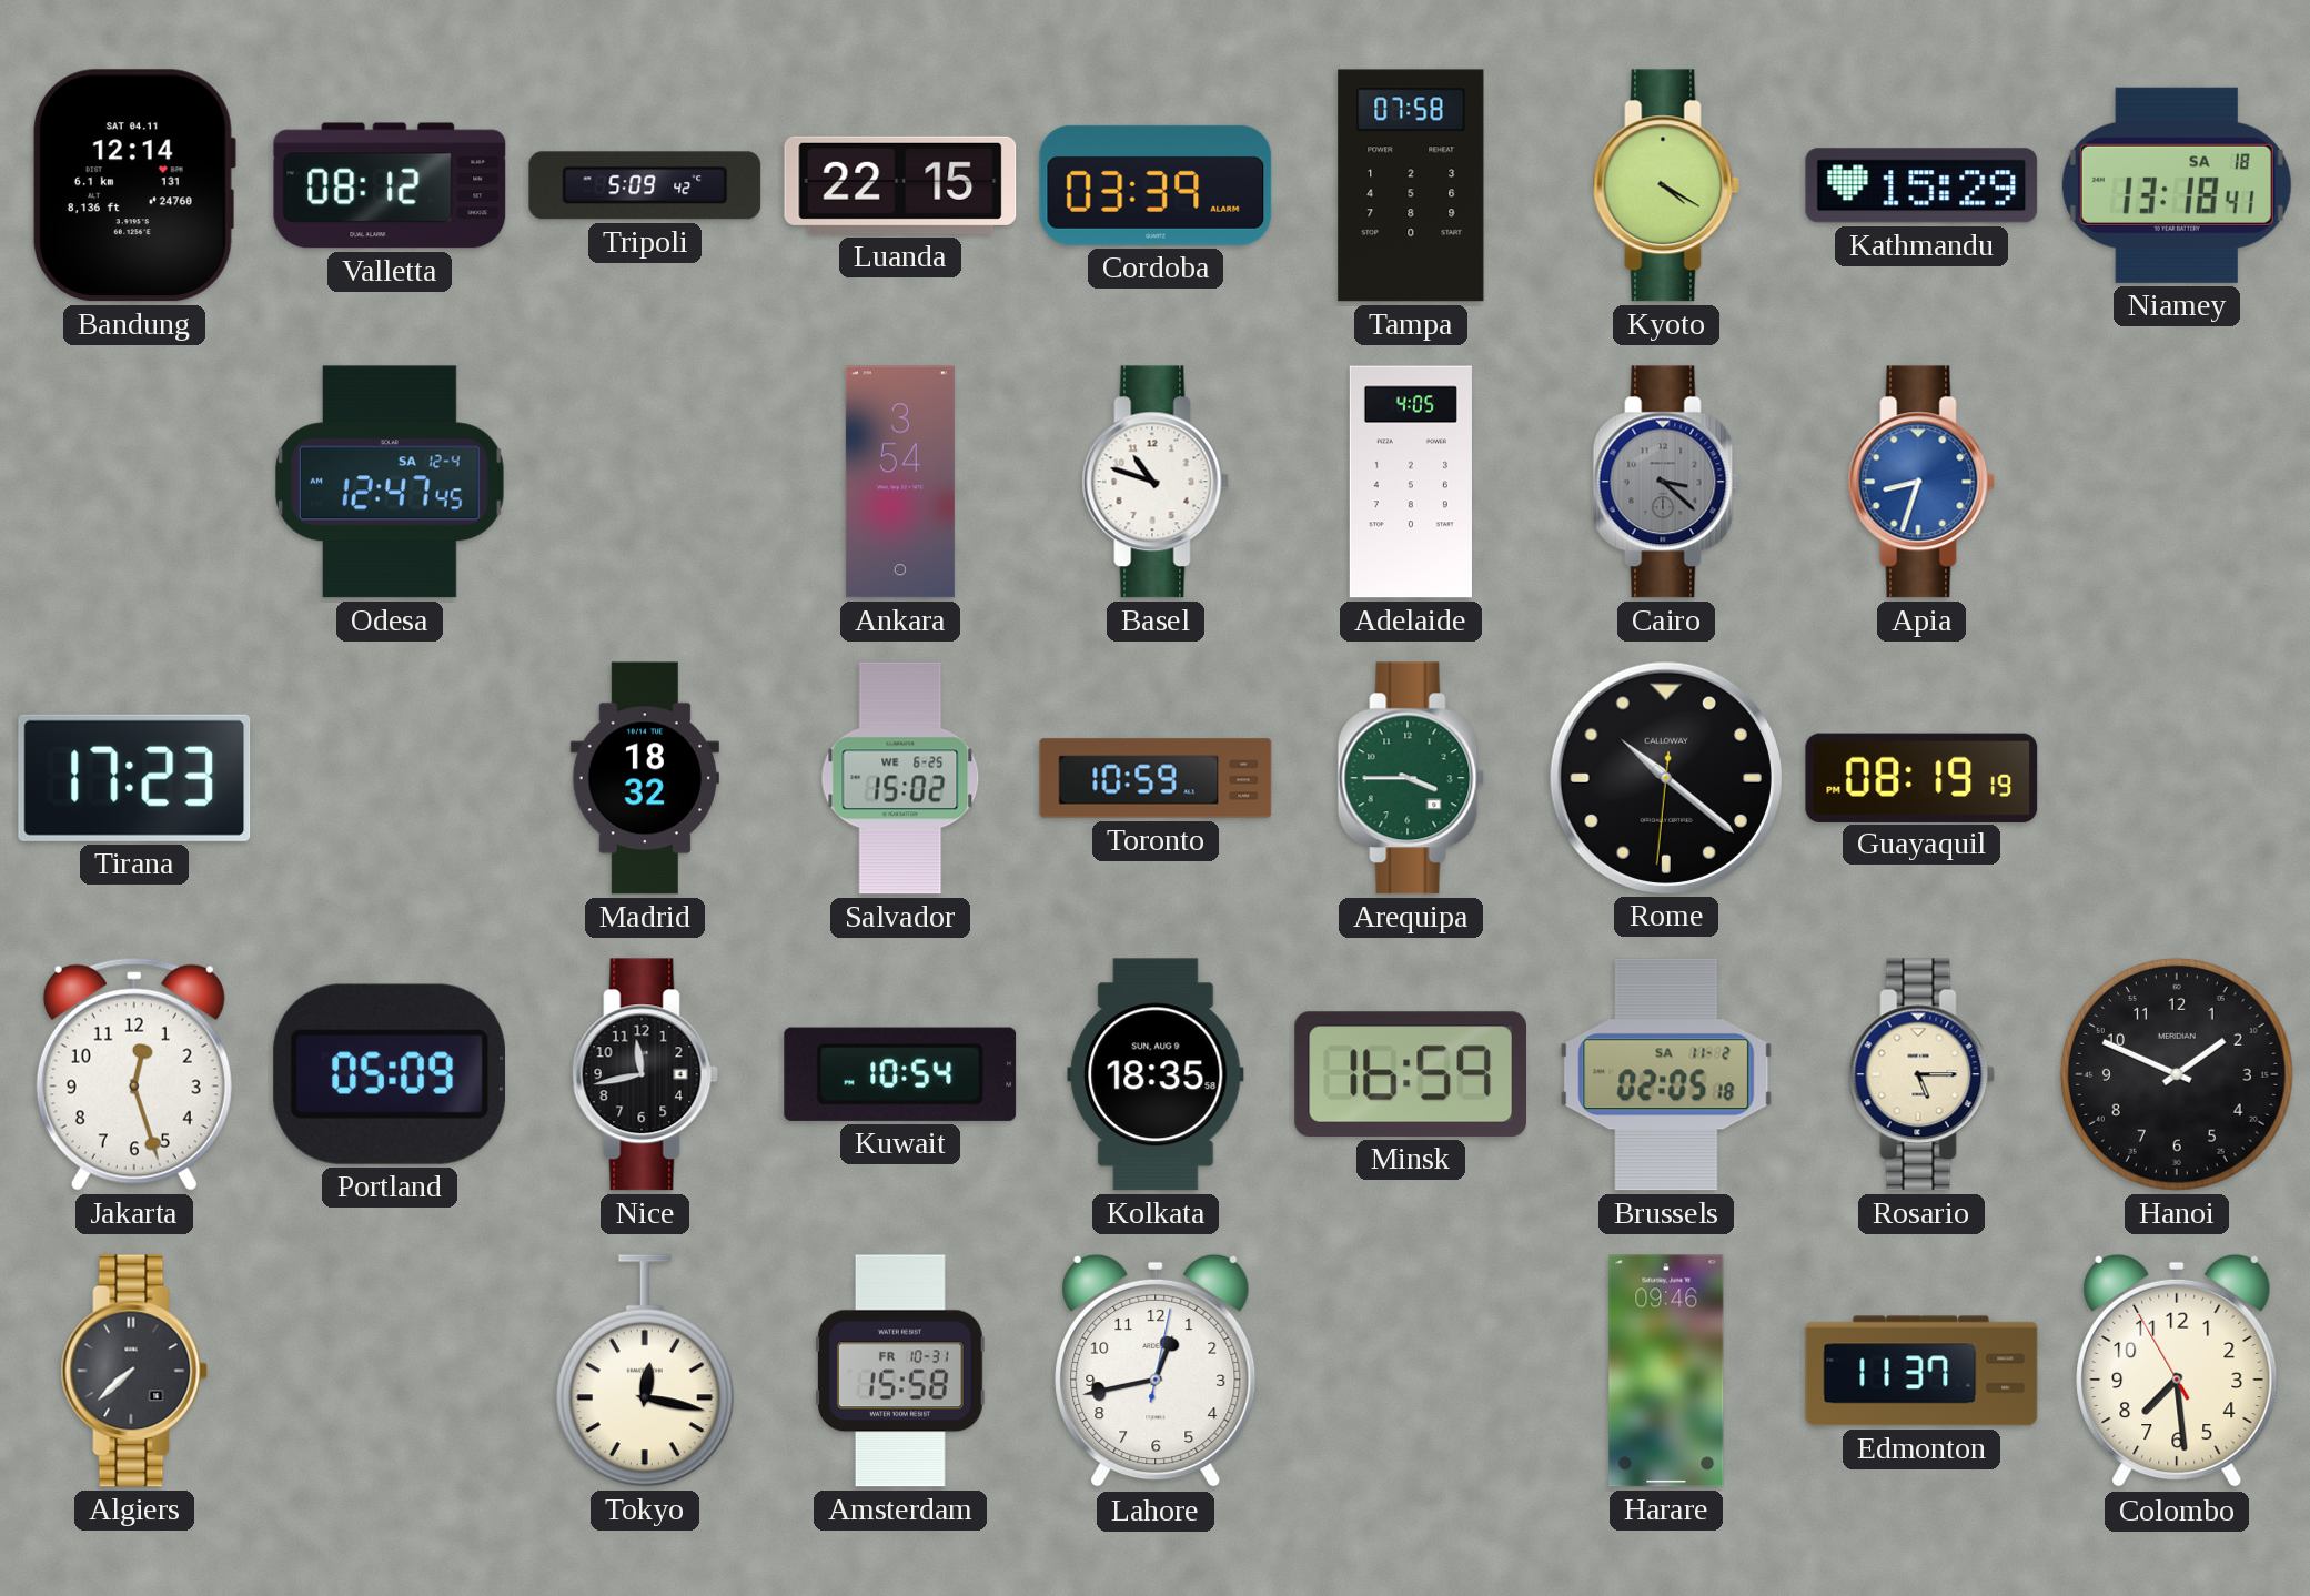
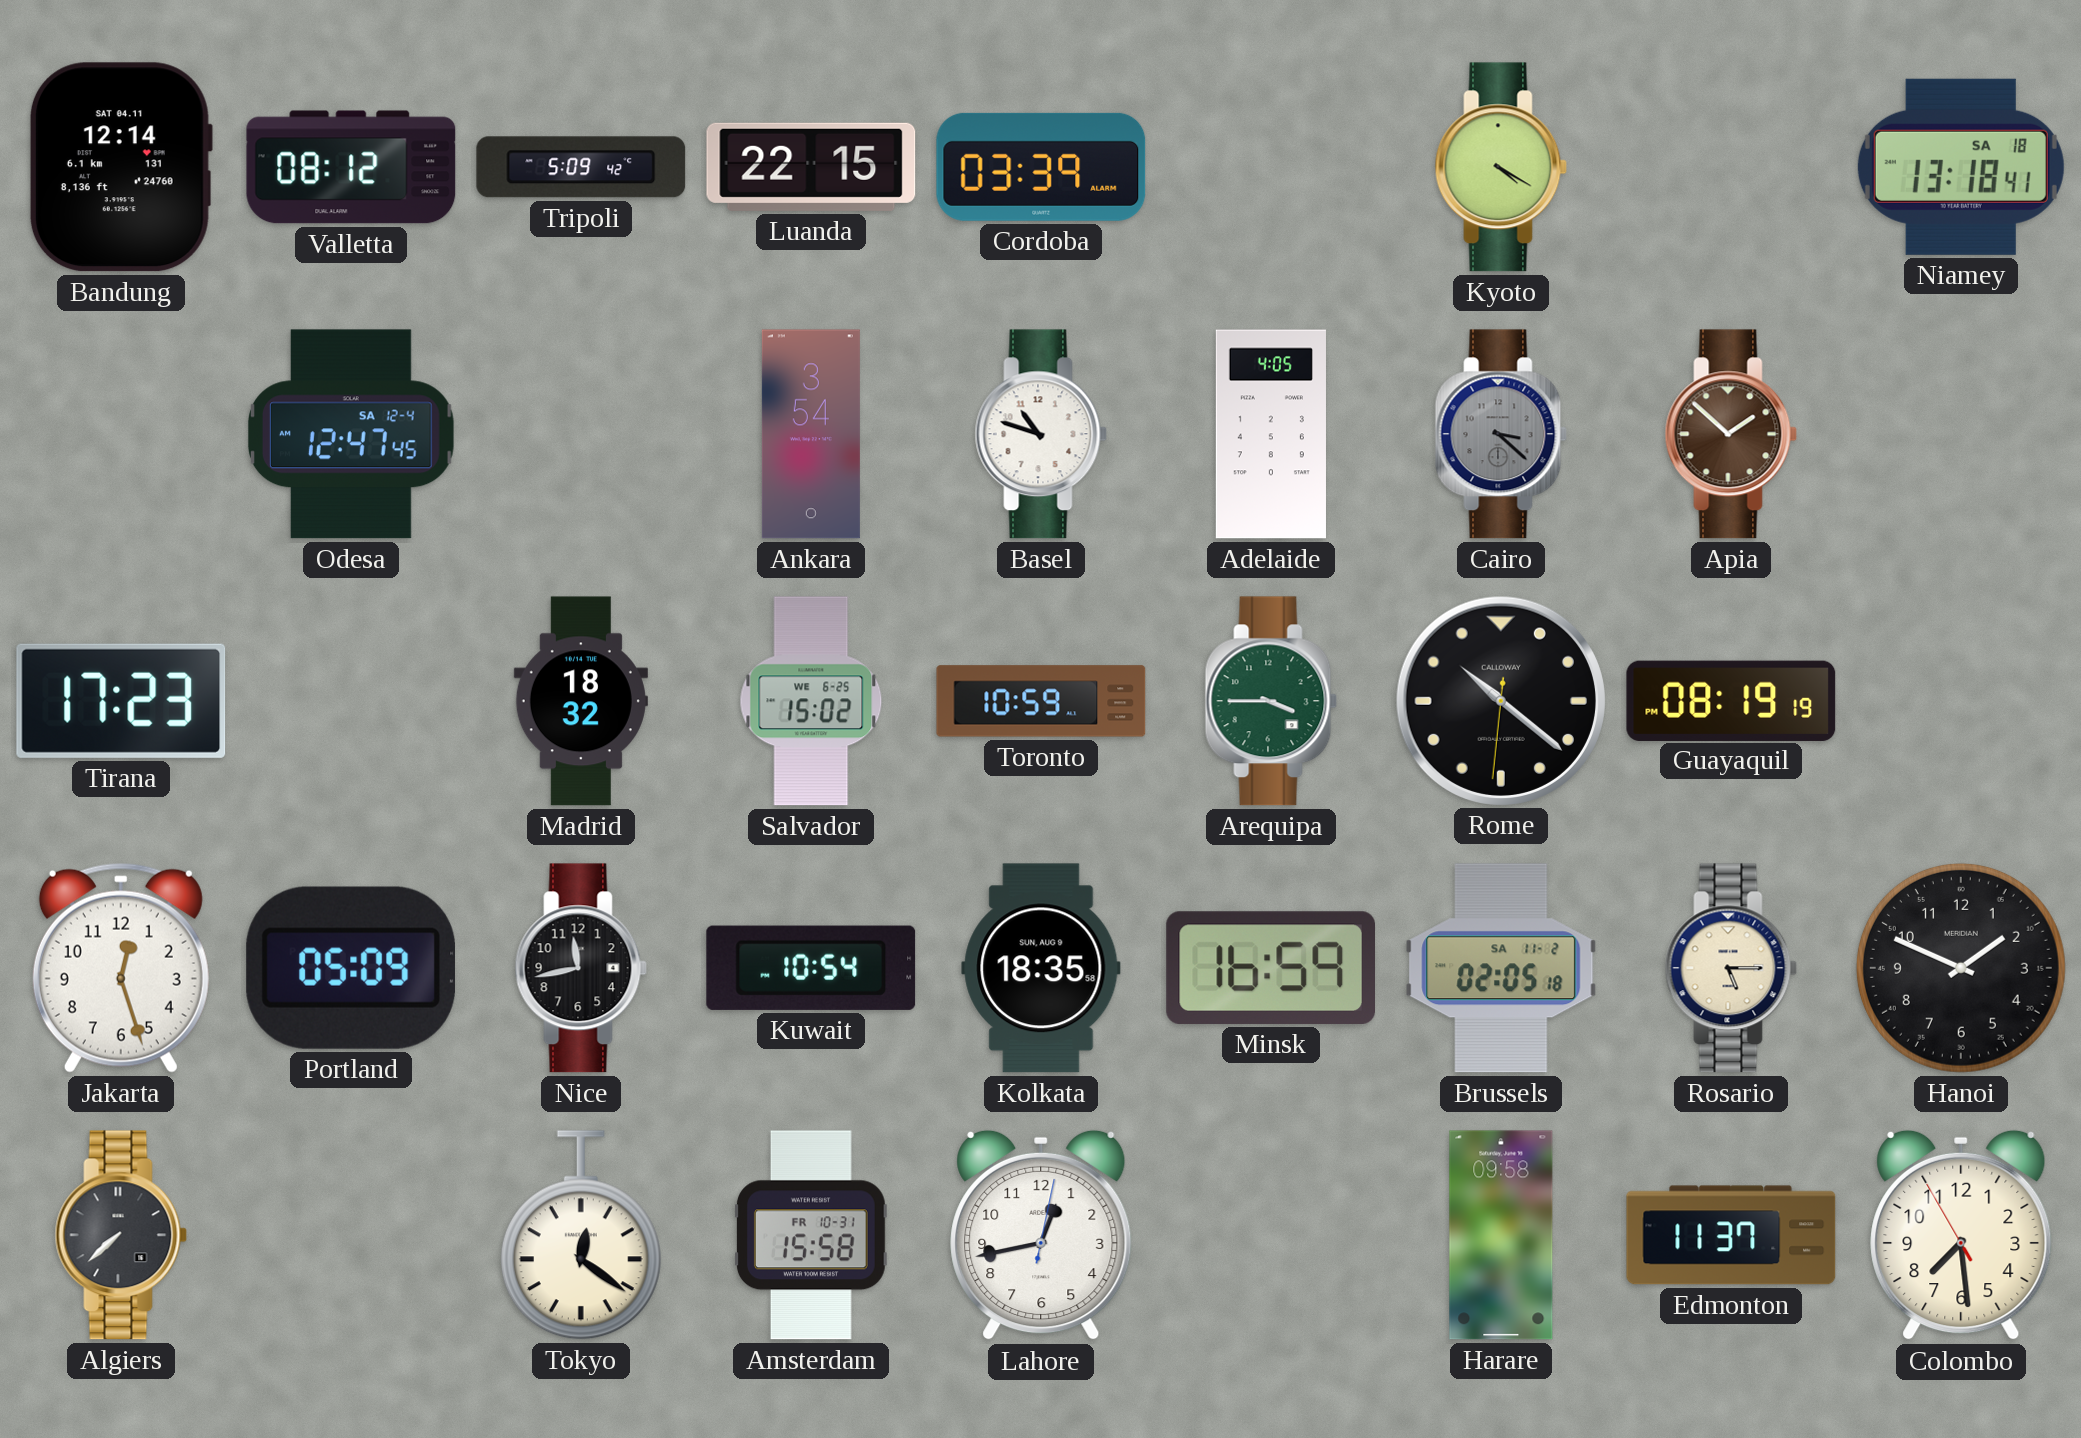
Tampa: 07:58 -> none
Kathmandu: 15:29 -> none
Apia: 8:33 -> 1:52
Apia dial: blue -> brown
Tokyo: 12:17 -> 12:21
Harare: 09:46 -> 09:58
